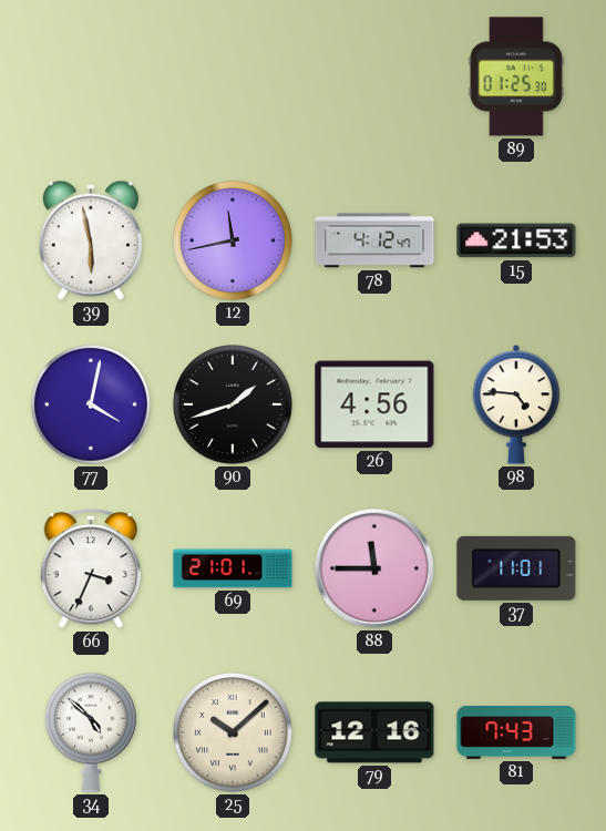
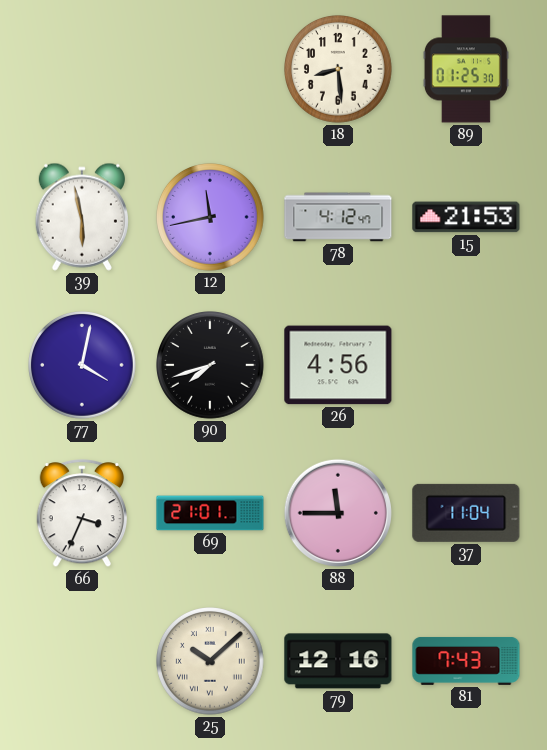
18: none -> 8:29
90: 1:42 -> 7:42
98: 4:46 -> none
37: 11:01 -> 11:04
34: 4:52 -> none
